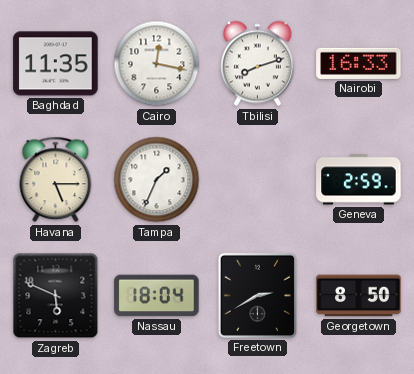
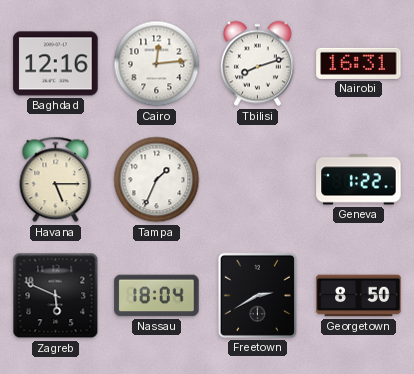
Baghdad: 11:35 -> 12:16
Cairo: 12:17 -> 12:14
Nairobi: 16:33 -> 16:31
Geneva: 2:59 -> 1:22
